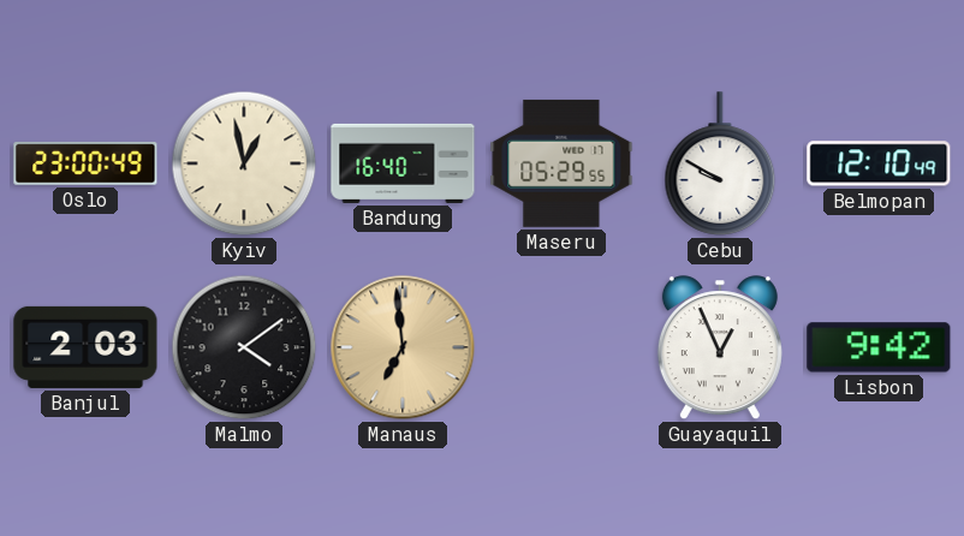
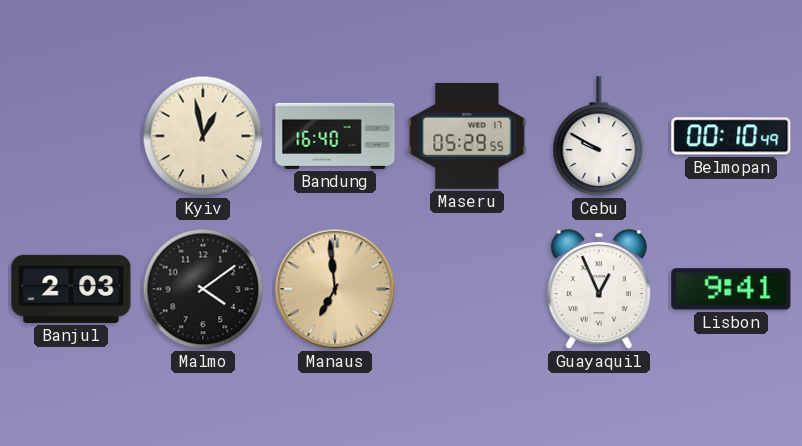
Oslo: 23:00 -> none
Belmopan: 12:10 -> 00:10
Lisbon: 9:42 -> 9:41
